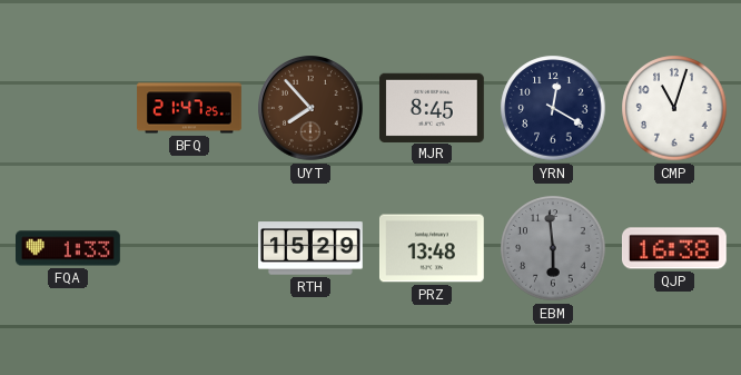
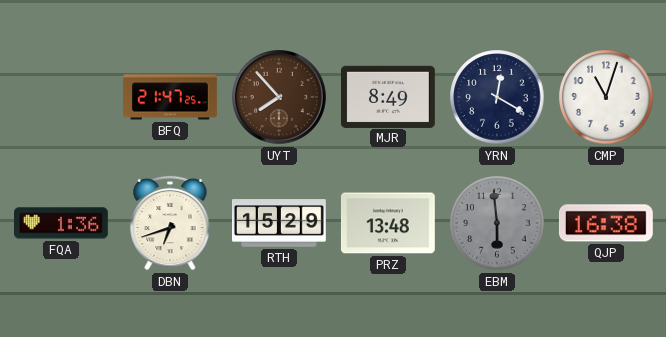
MJR: 8:45 -> 8:49
FQA: 1:33 -> 1:36
DBN: none -> 6:42
